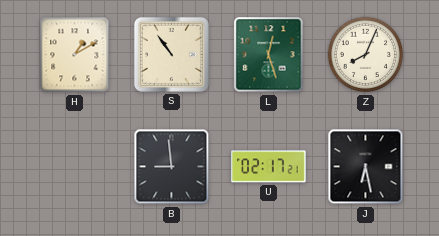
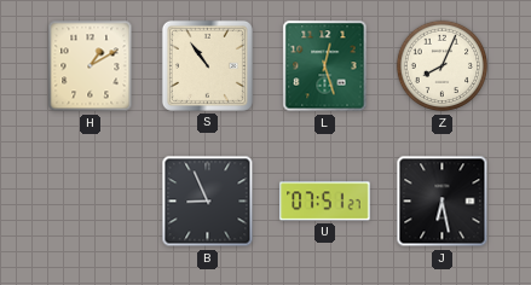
B: 8:59 -> 8:56
U: 02:17 -> 07:51
